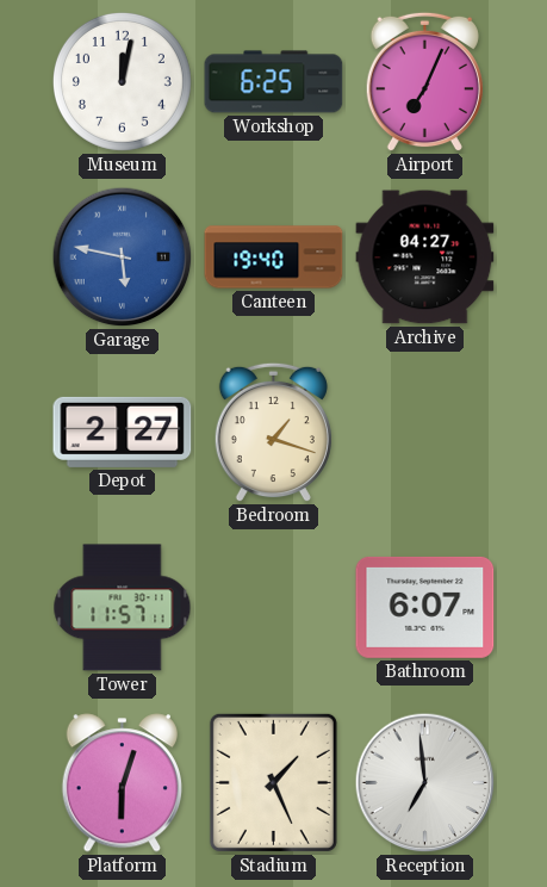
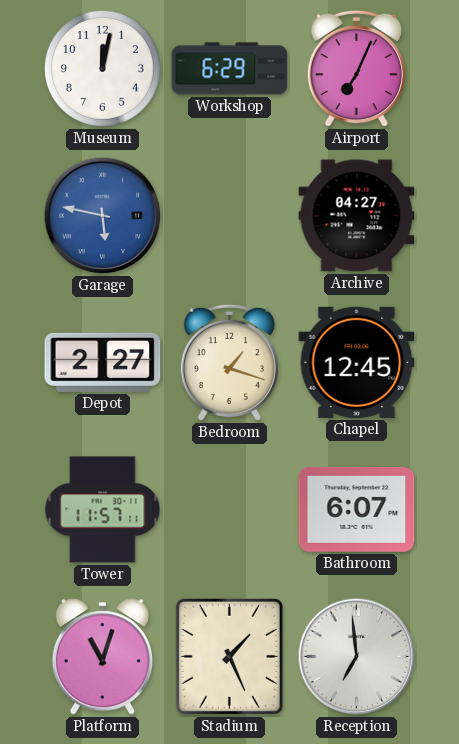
Workshop: 6:25 -> 6:29
Canteen: 19:40 -> none
Chapel: none -> 12:45
Platform: 6:03 -> 11:03
